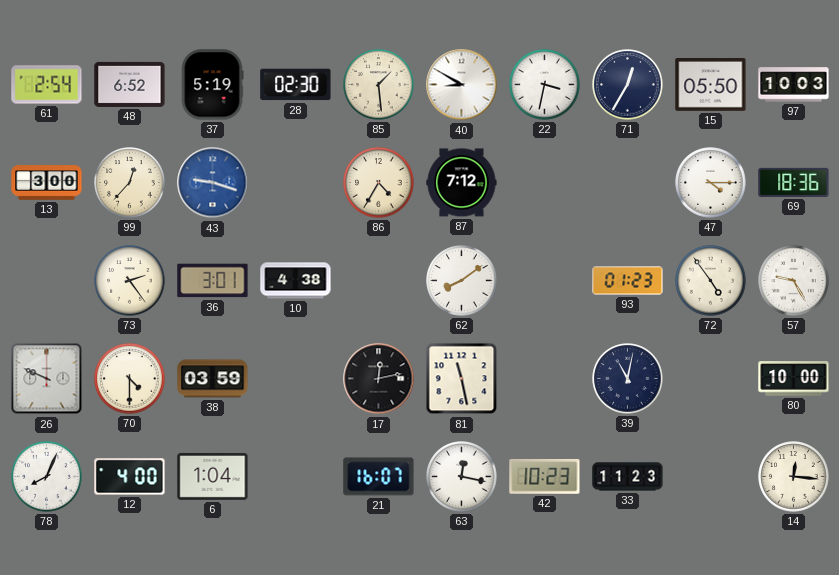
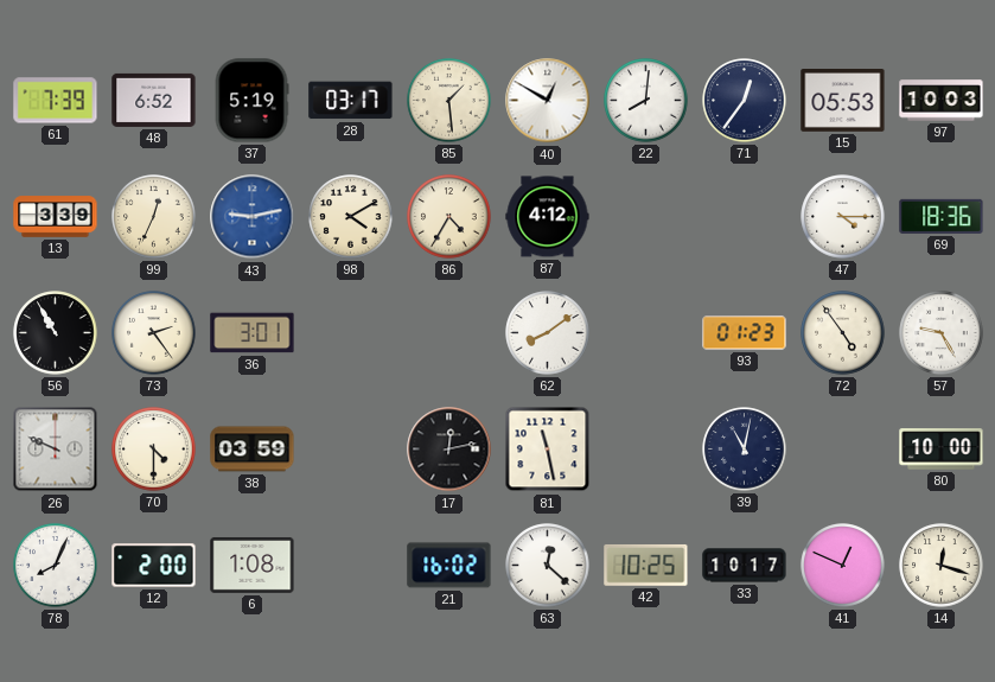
61: 2:54 -> 7:39
28: 02:30 -> 03:17
40: 8:50 -> 12:50
22: 3:32 -> 8:01
71: 12:35 -> 12:36
15: 05:50 -> 05:53
13: 3:00 -> 3:39
99: 12:37 -> 12:34
43: 9:18 -> 9:13
98: none -> 4:10
87: 7:12 -> 4:12
56: none -> 10:55
10: 4:38 -> none
12: 4:00 -> 2:00
6: 1:04 -> 1:08
21: 16:07 -> 16:02
63: 12:17 -> 12:22
42: 10:23 -> 10:25
33: 11:23 -> 10:17
41: none -> 12:49
14: 12:16 -> 12:18
